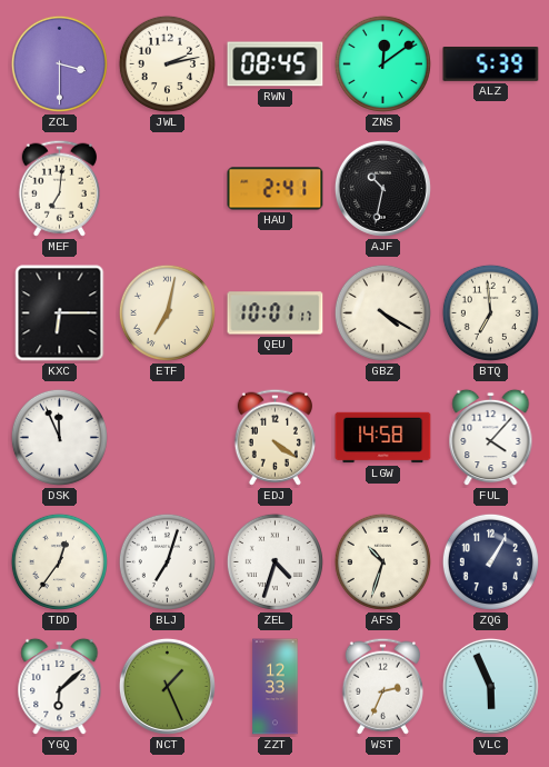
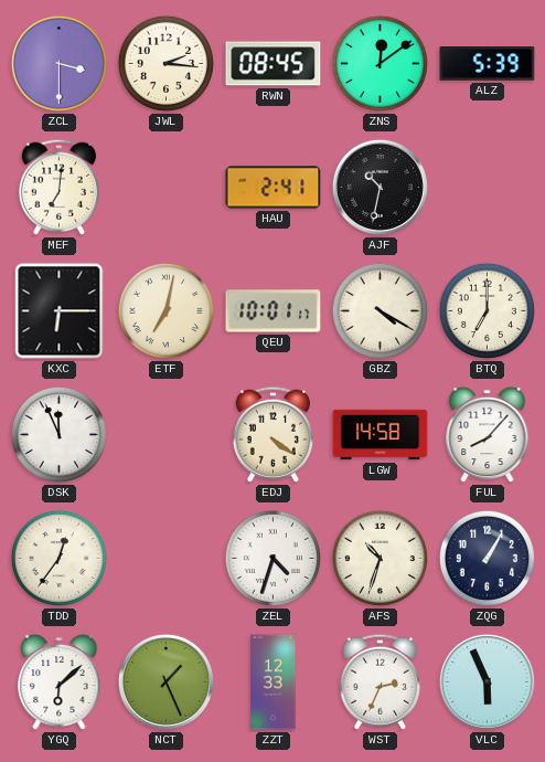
JWL: 2:13 -> 2:16
BTQ: 6:59 -> 7:00
FUL: 4:07 -> 8:07
BLJ: 7:03 -> none
